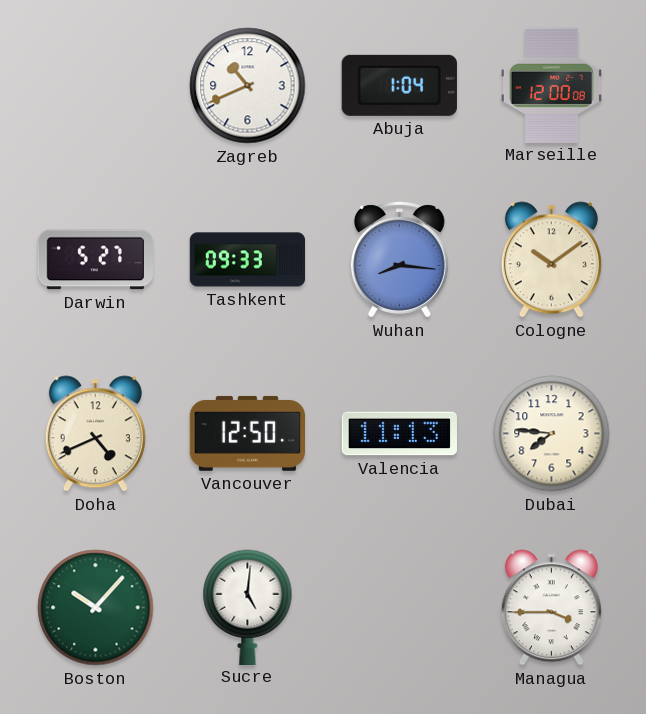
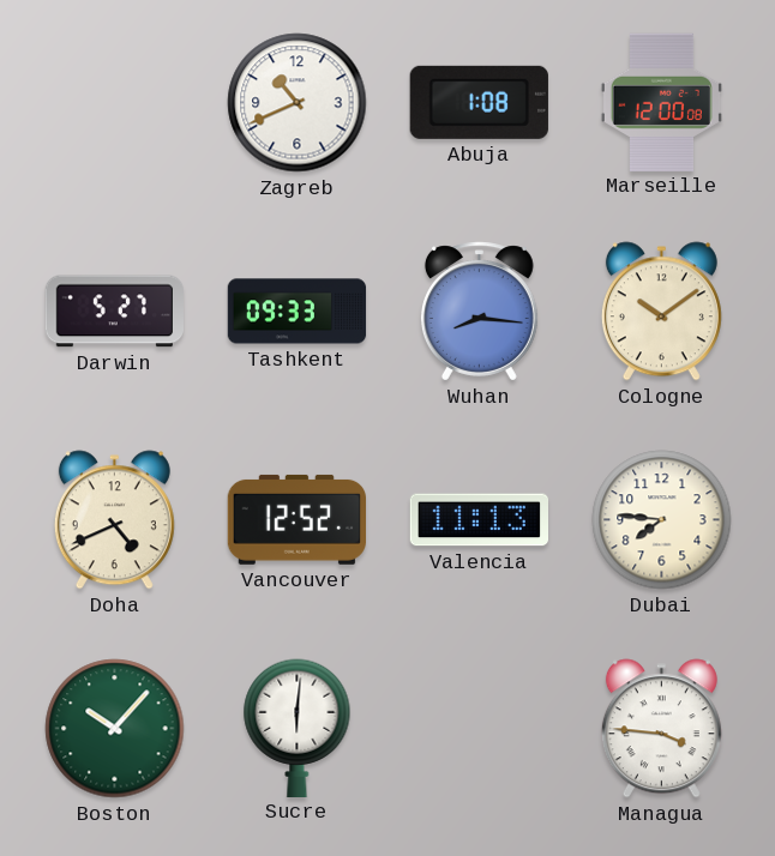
Abuja: 1:04 -> 1:08
Vancouver: 12:50 -> 12:52
Sucre: 5:01 -> 6:01
Managua: 3:45 -> 3:46
